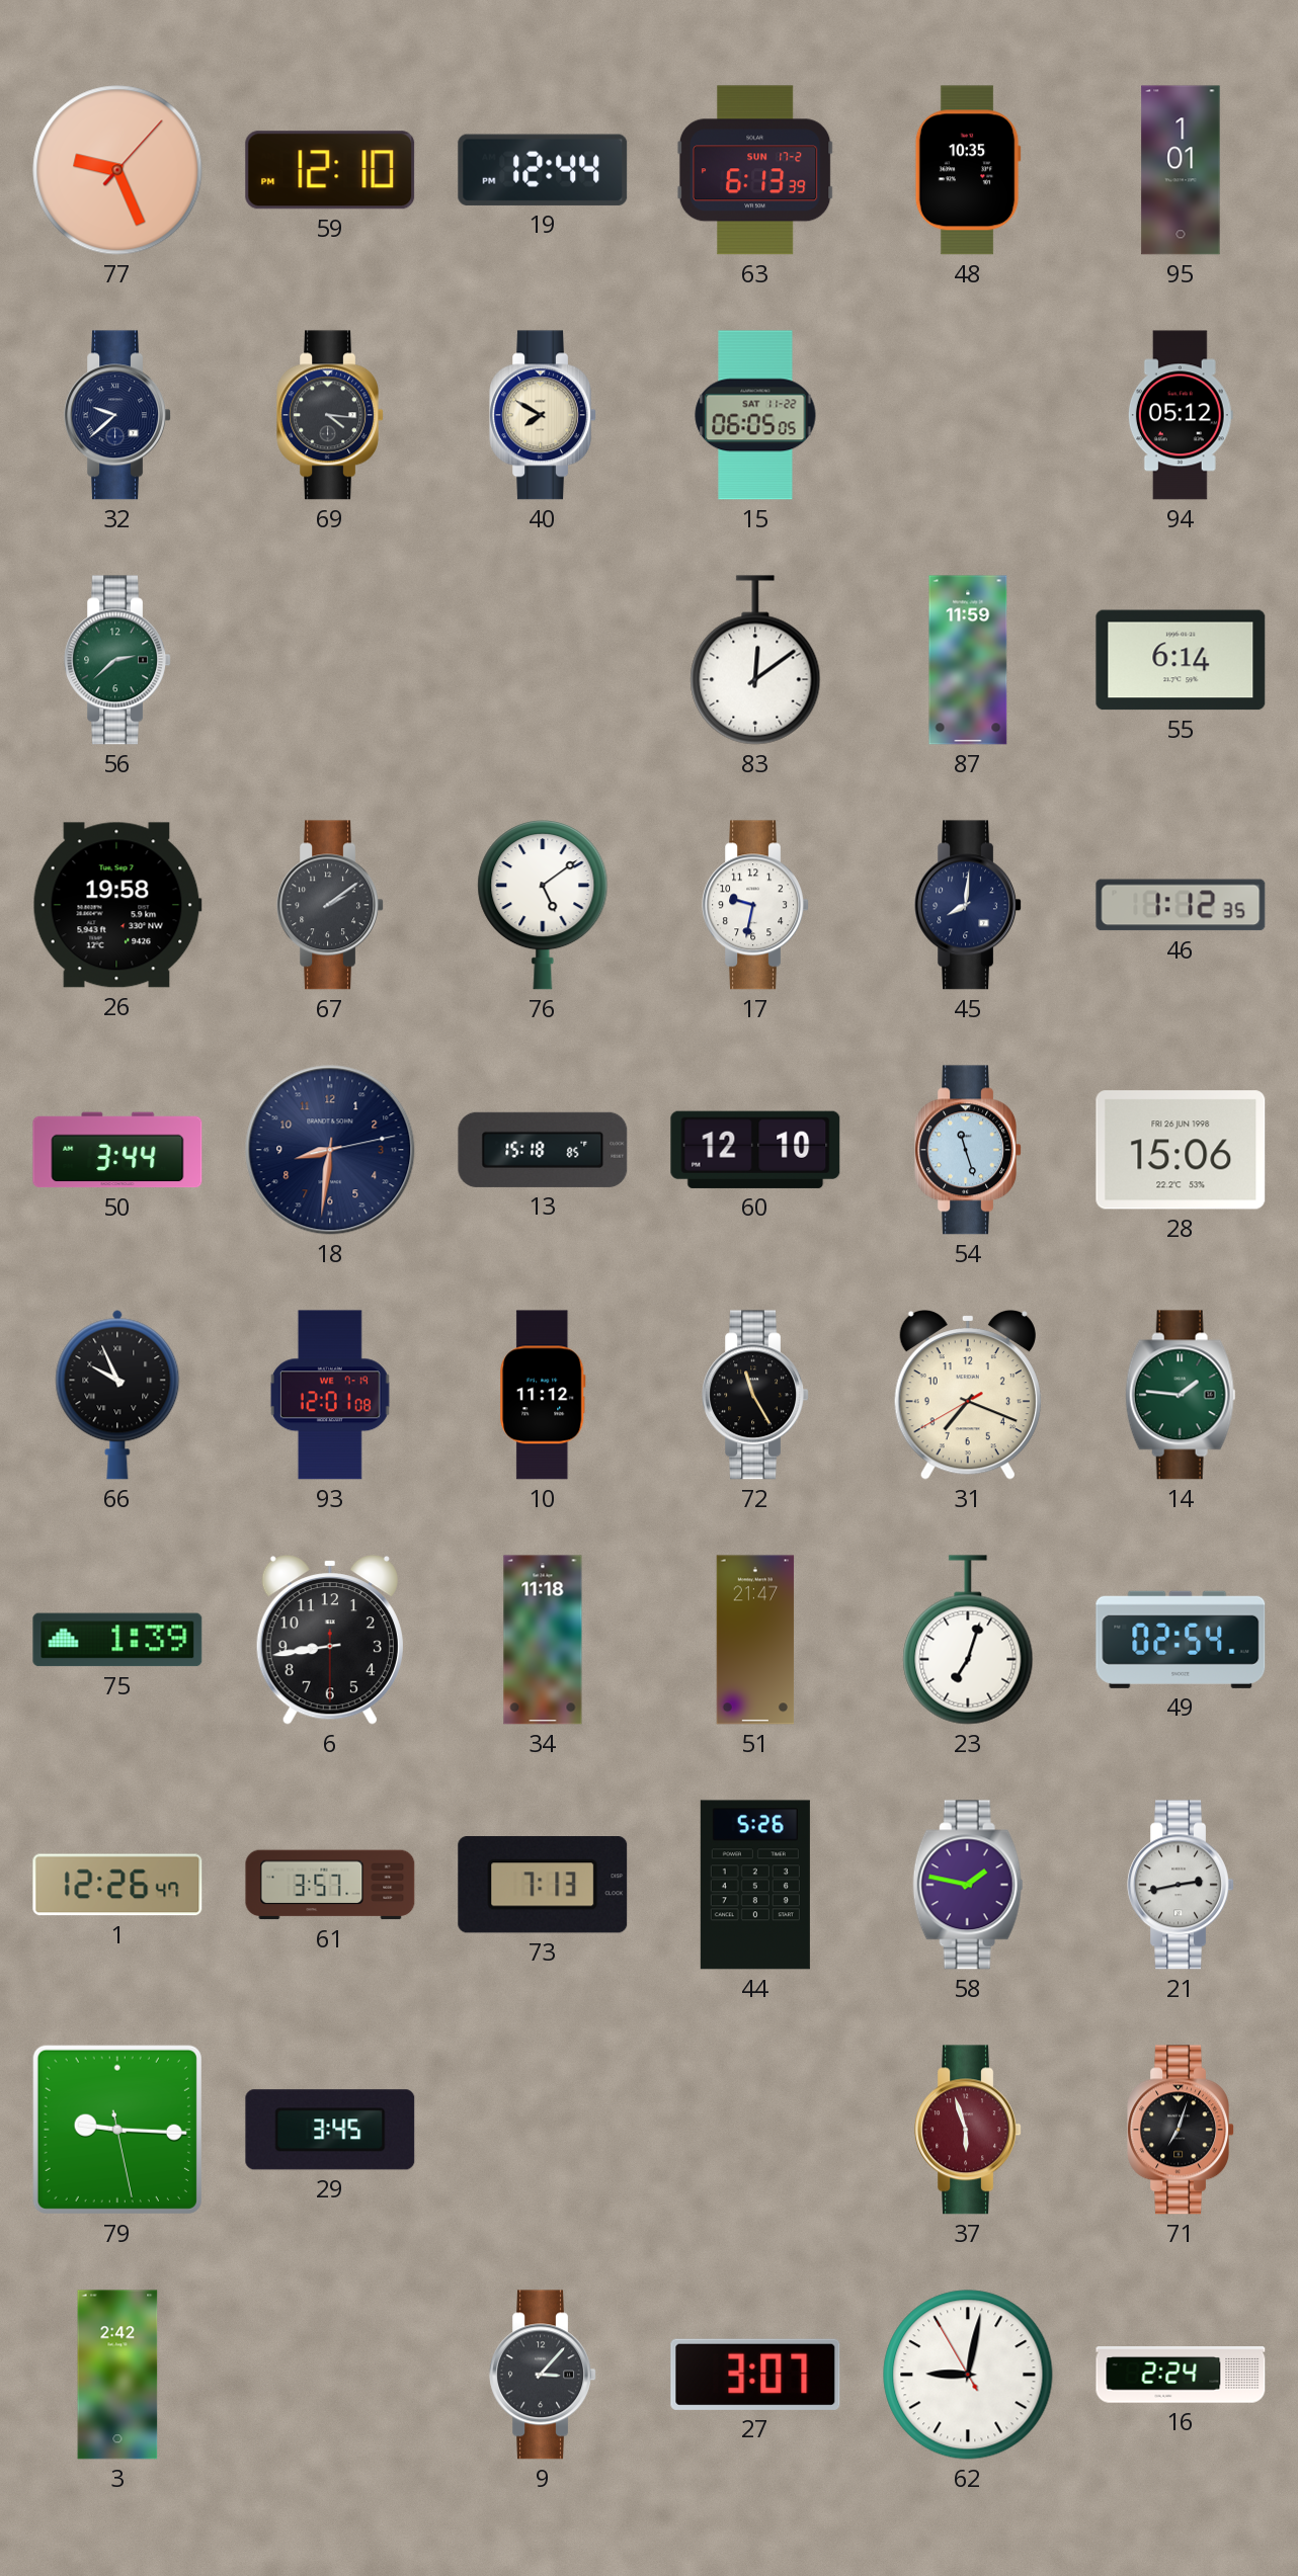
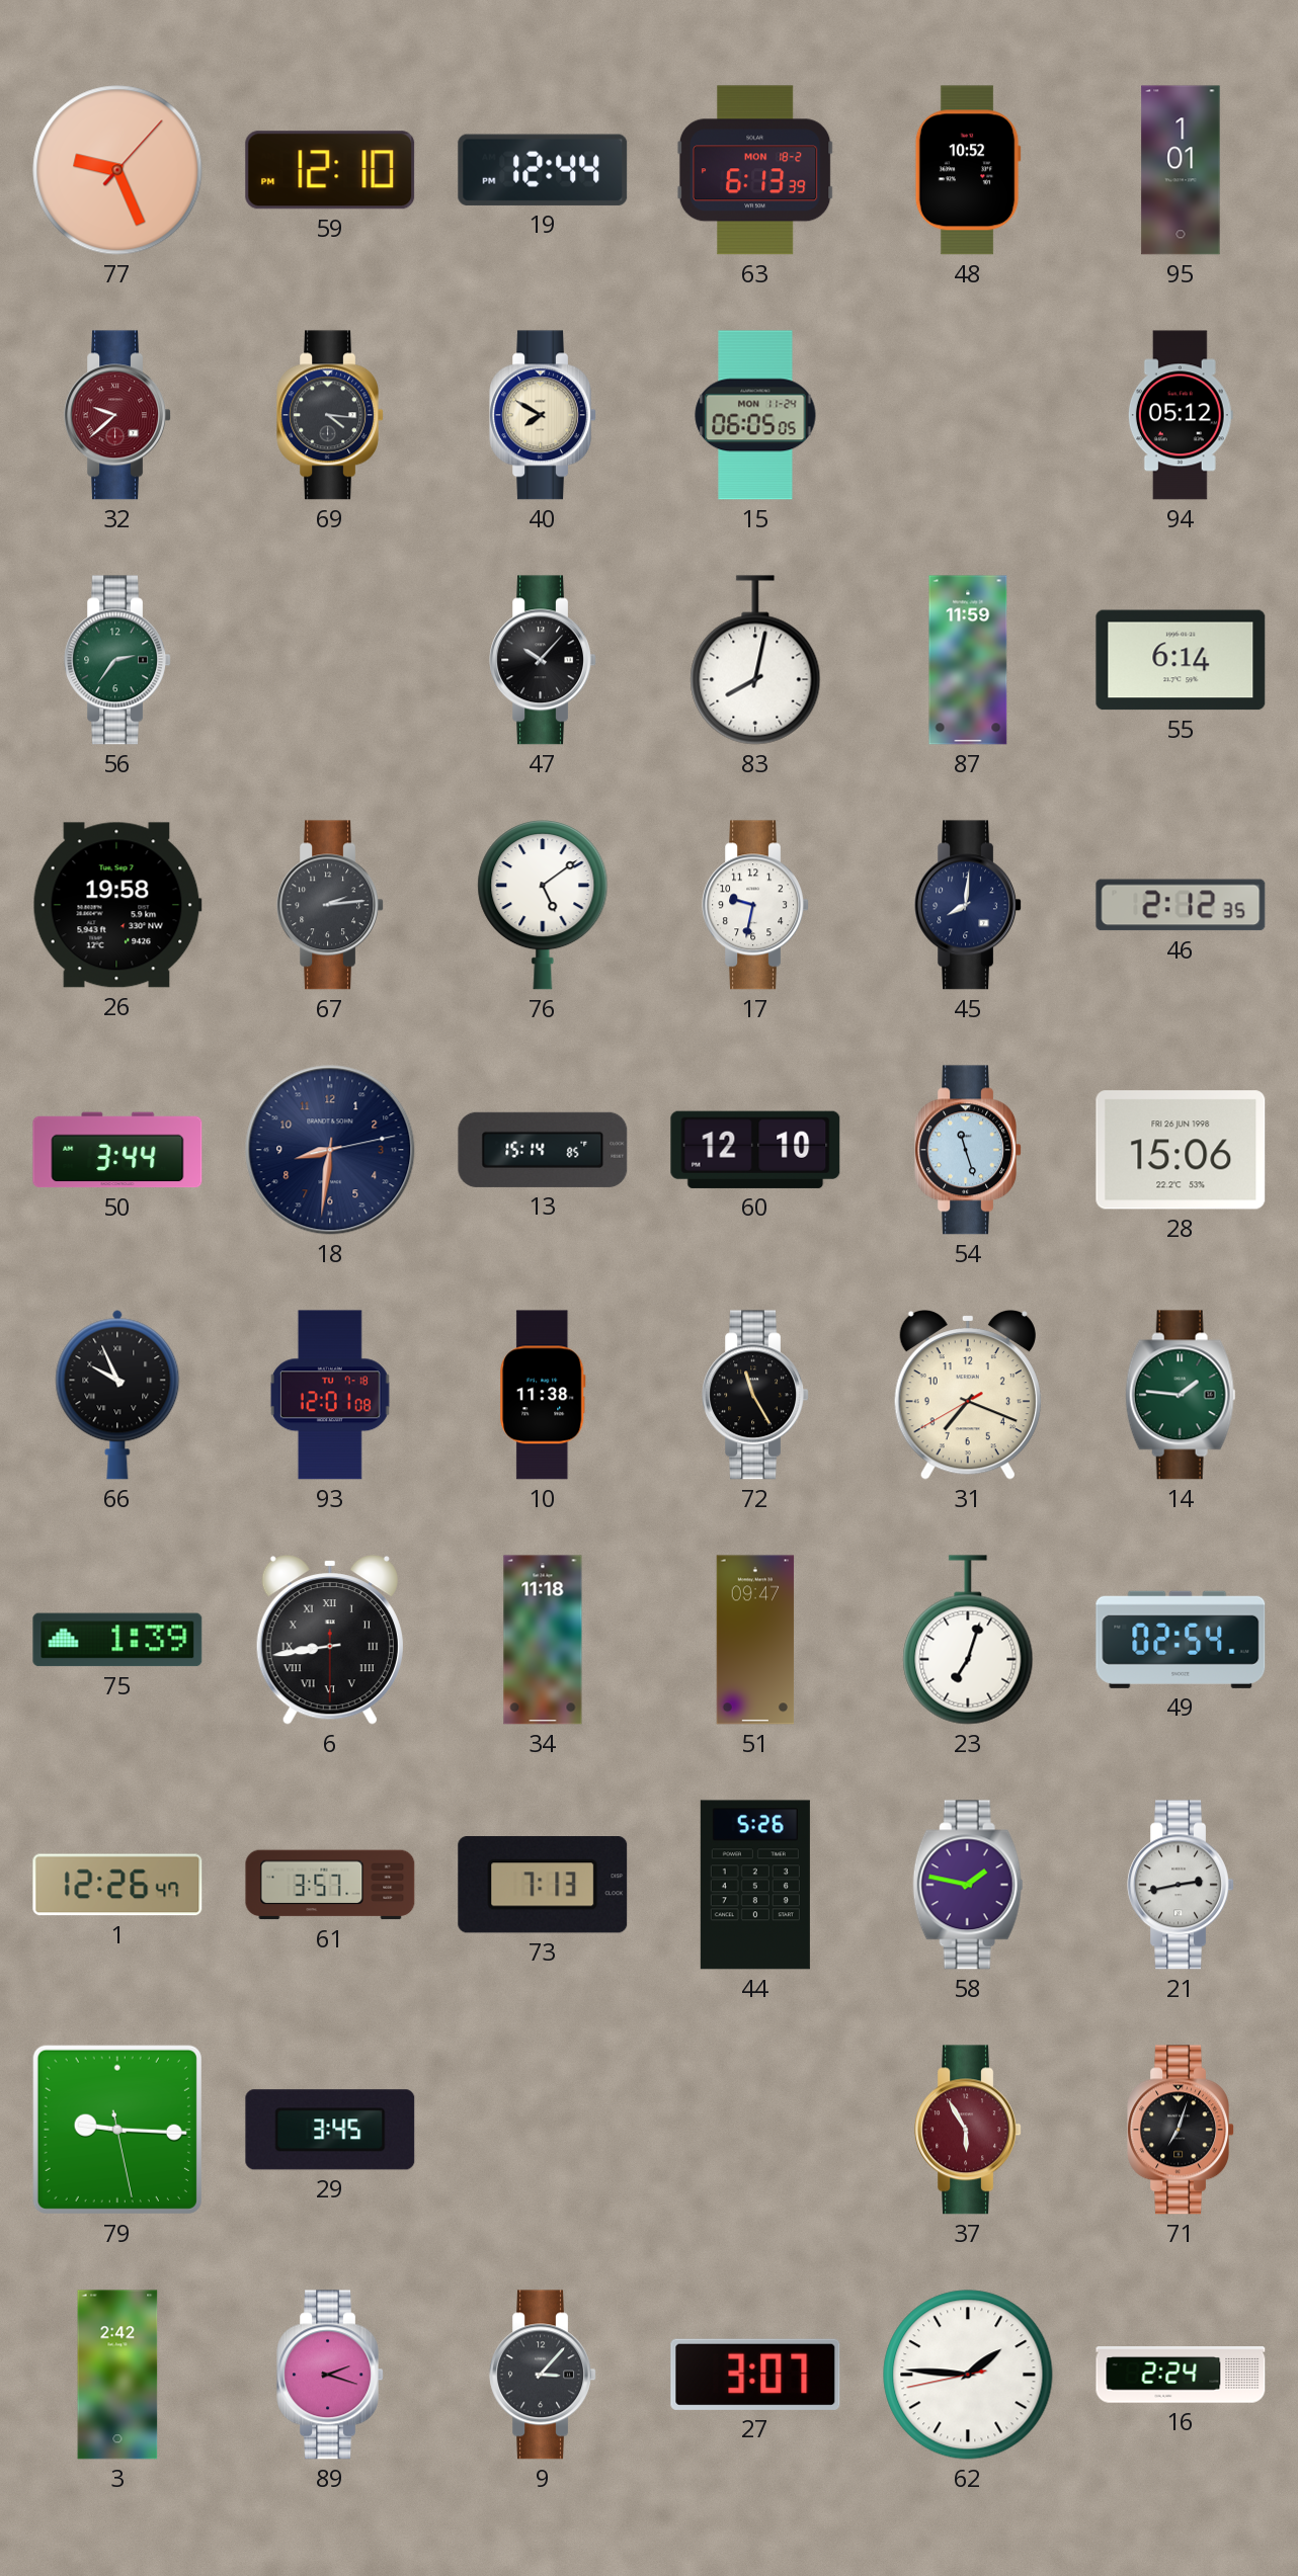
63 date: SUN 17-2 -> MON 18-2
48: 10:35 -> 10:52
32 dial: navy -> burgundy
15 date: SAT 11-22 -> MON 11-24
56: 2:38 -> 2:36
47: none -> 10:07
83: 12:09 -> 8:02
67: 2:09 -> 2:14
46: 1:12 -> 2:12
13: 15:18 -> 15:14
93 date: WE 7-19 -> TU 7-18
10: 11:12 -> 11:38
6 numerals: Arabic -> Roman
51: 21:47 -> 09:47
37: 5:57 -> 5:55
89: none -> 2:18
62: 9:01 -> 1:45
